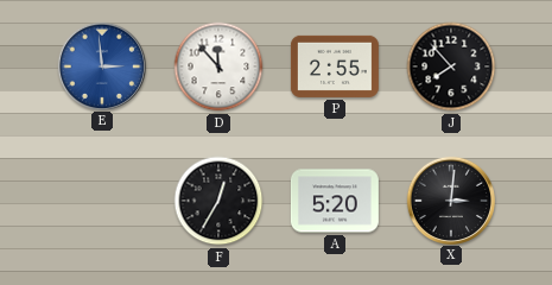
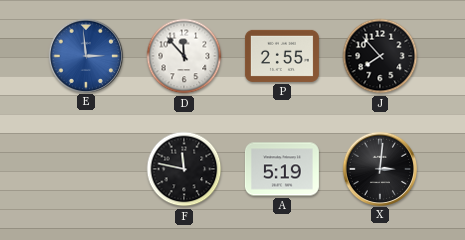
F: 12:35 -> 11:47
A: 5:20 -> 5:19
